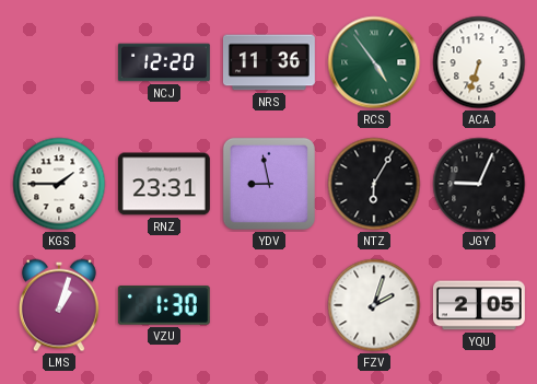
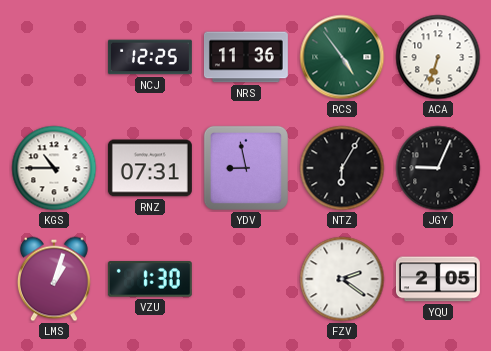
NCJ: 12:20 -> 12:25
KGS: 1:45 -> 10:45
RNZ: 23:31 -> 07:31
FZV: 2:03 -> 2:21
